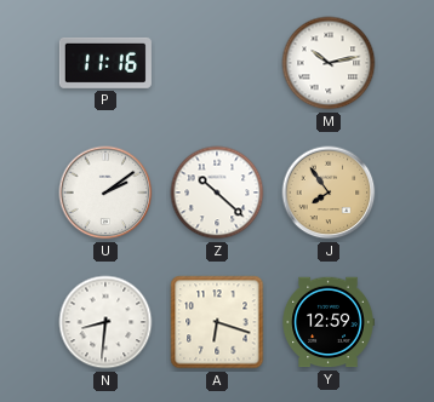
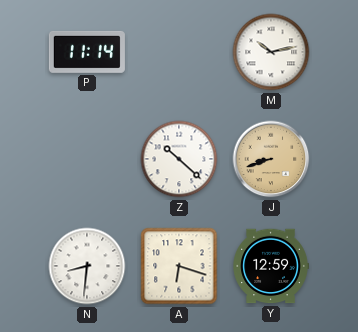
P: 11:16 -> 11:14
U: 2:09 -> none
J: 7:54 -> 8:42
